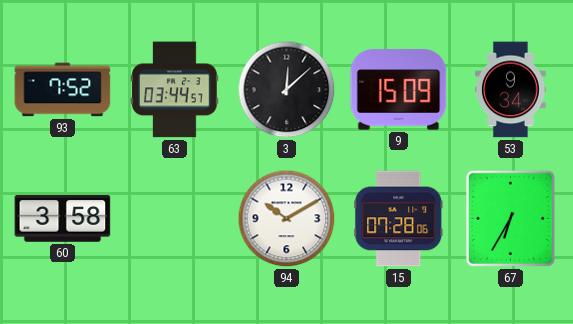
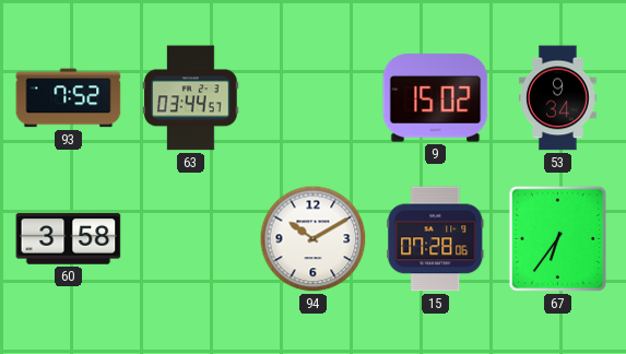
3: 12:08 -> none
9: 15:09 -> 15:02
67: 6:35 -> 6:36
